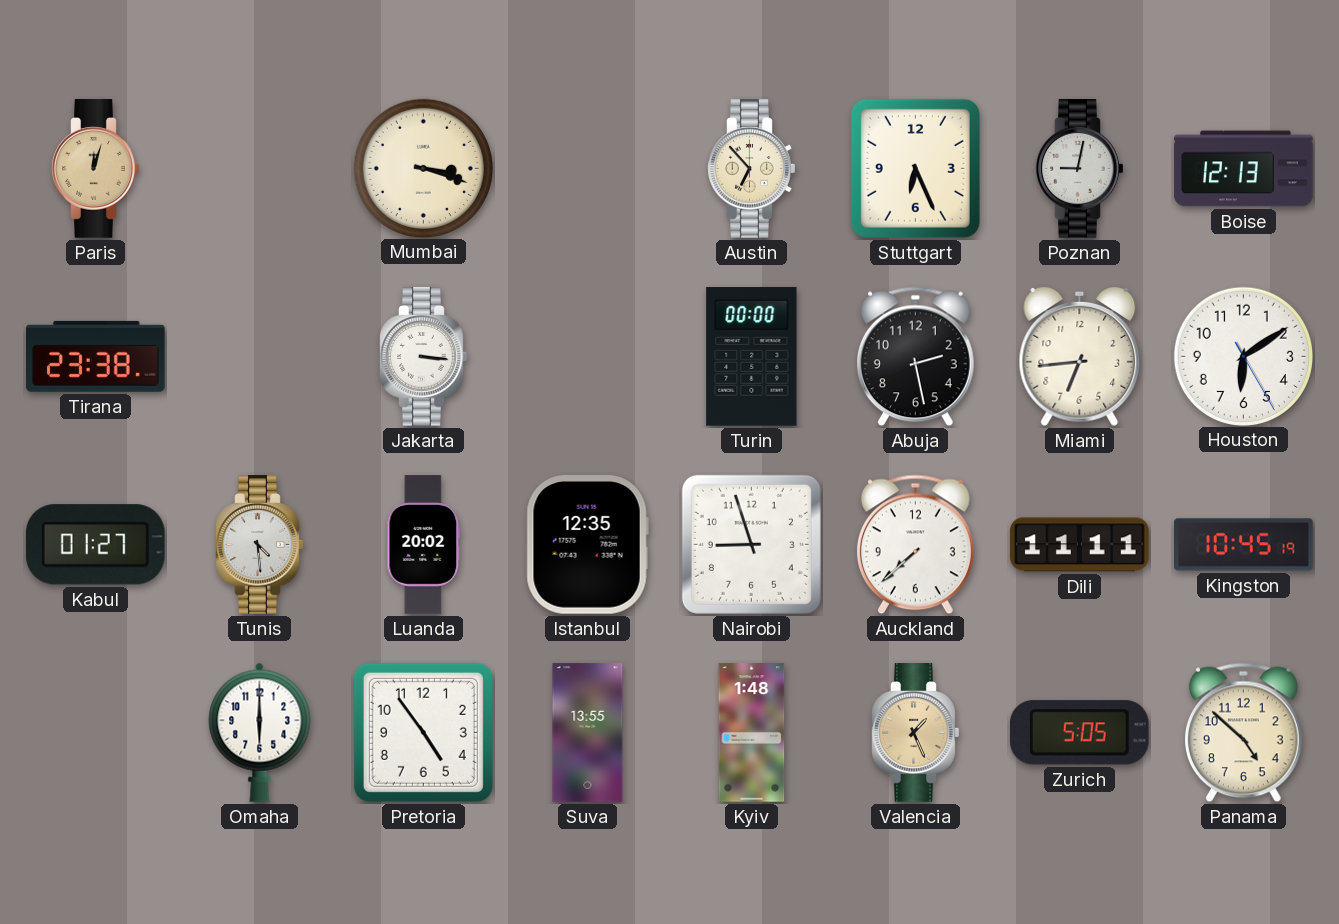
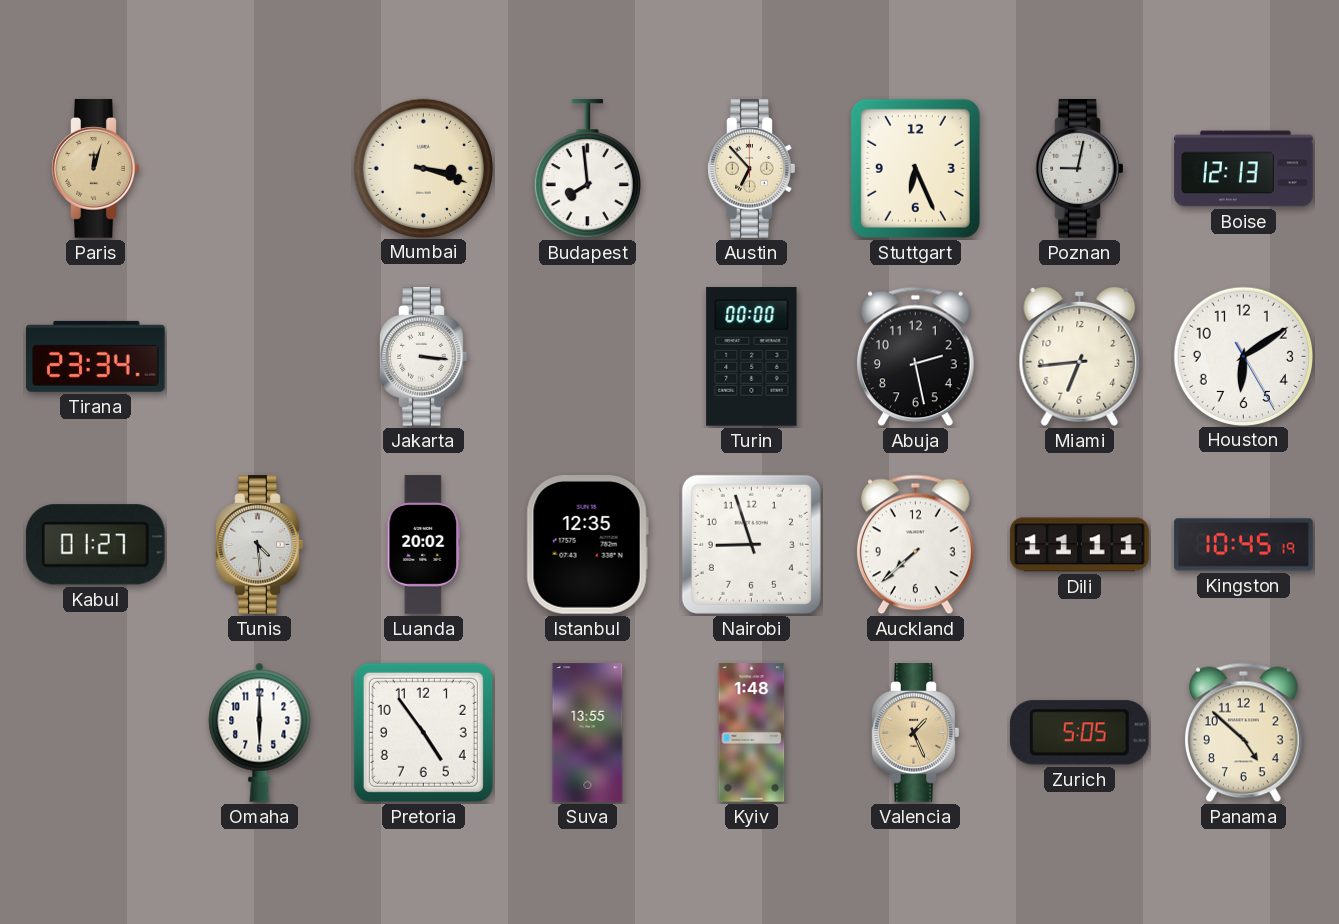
Budapest: none -> 7:59
Tirana: 23:38 -> 23:34
